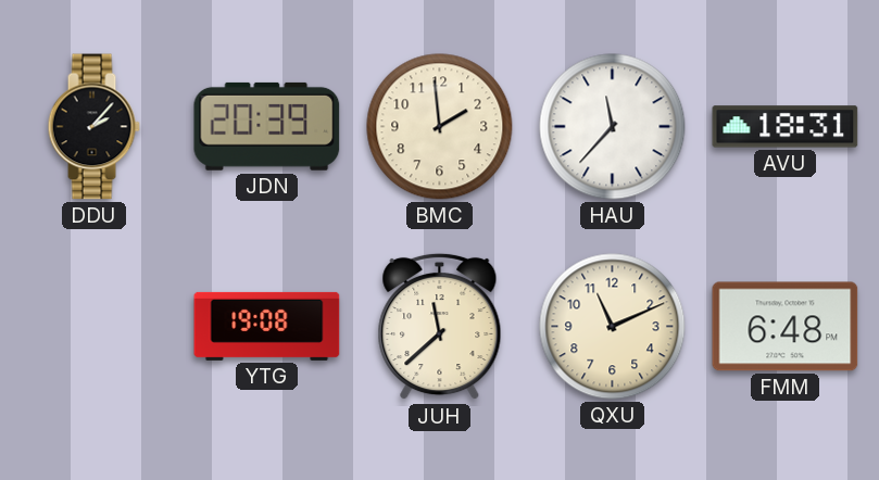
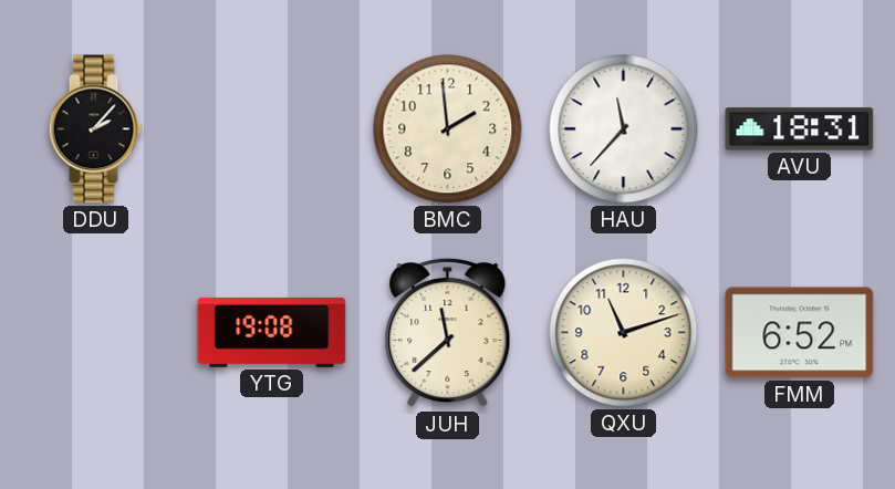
JDN: 20:39 -> none
QXU: 11:11 -> 11:12
FMM: 6:48 -> 6:52
